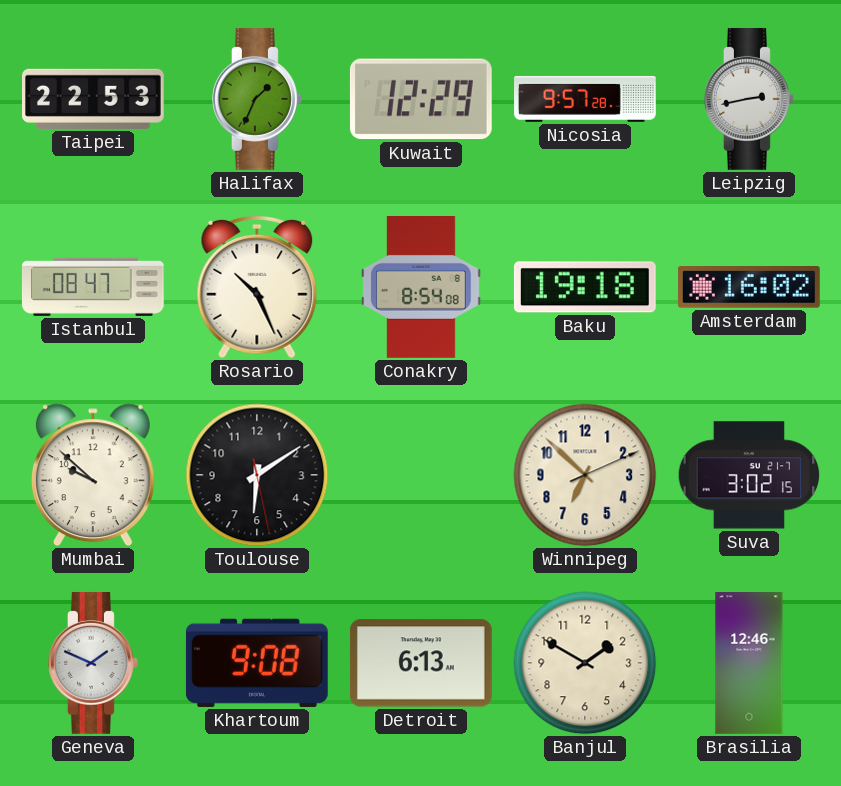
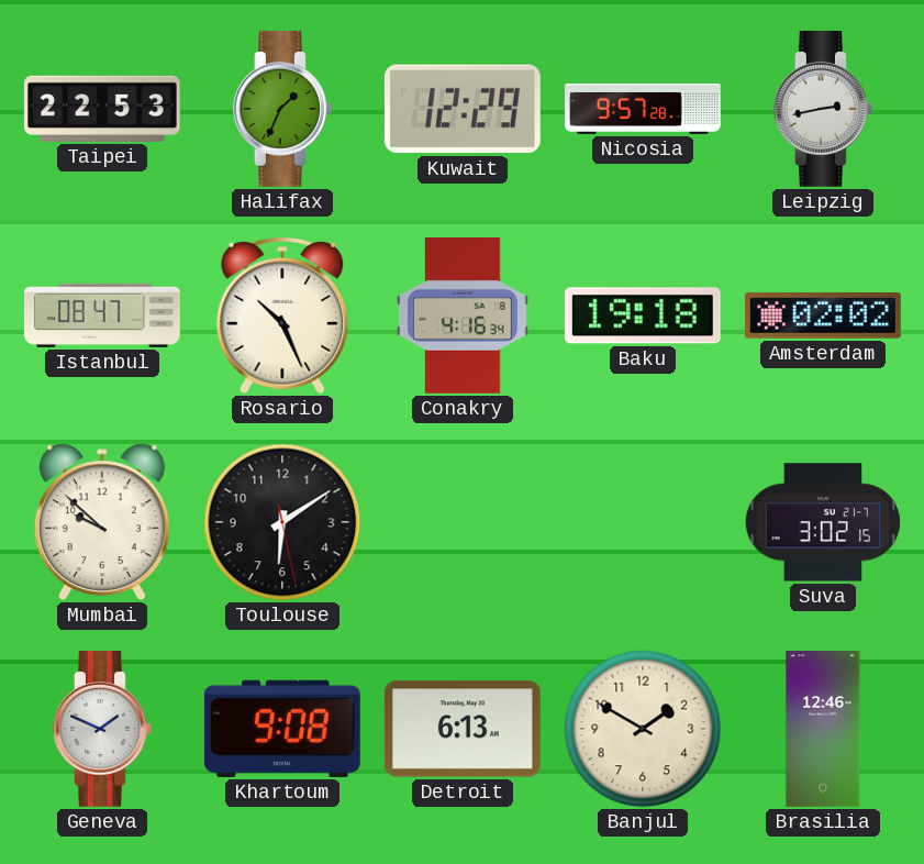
Conakry: 8:54 -> 4:16
Amsterdam: 16:02 -> 02:02
Winnipeg: 6:52 -> none
